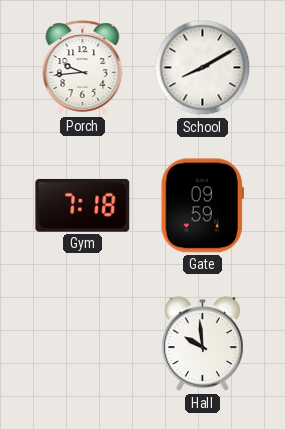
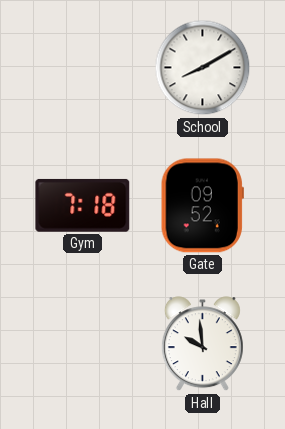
Porch: 9:44 -> none
Gate: 09:59 -> 09:52
